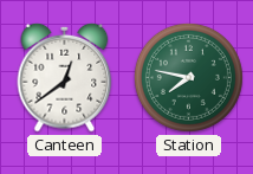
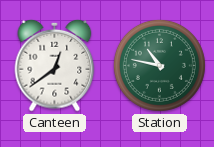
Station: 7:47 -> 10:47
